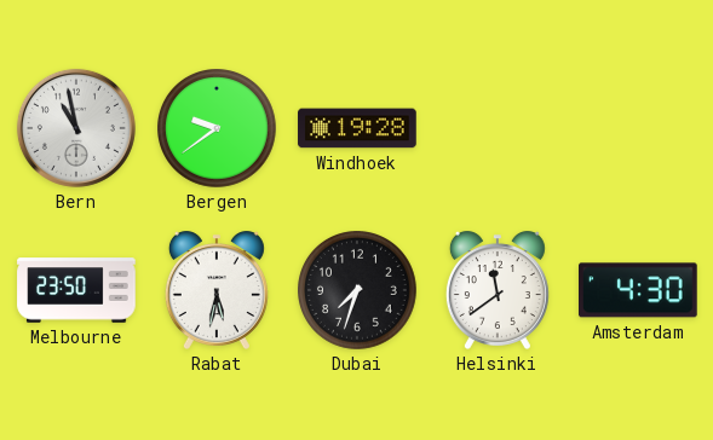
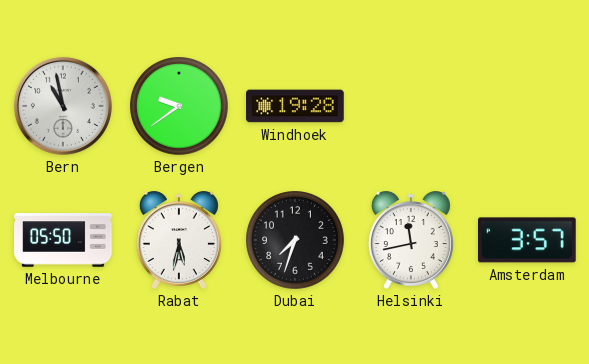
Melbourne: 23:50 -> 05:50
Helsinki: 11:39 -> 11:43
Amsterdam: 4:30 -> 3:57
